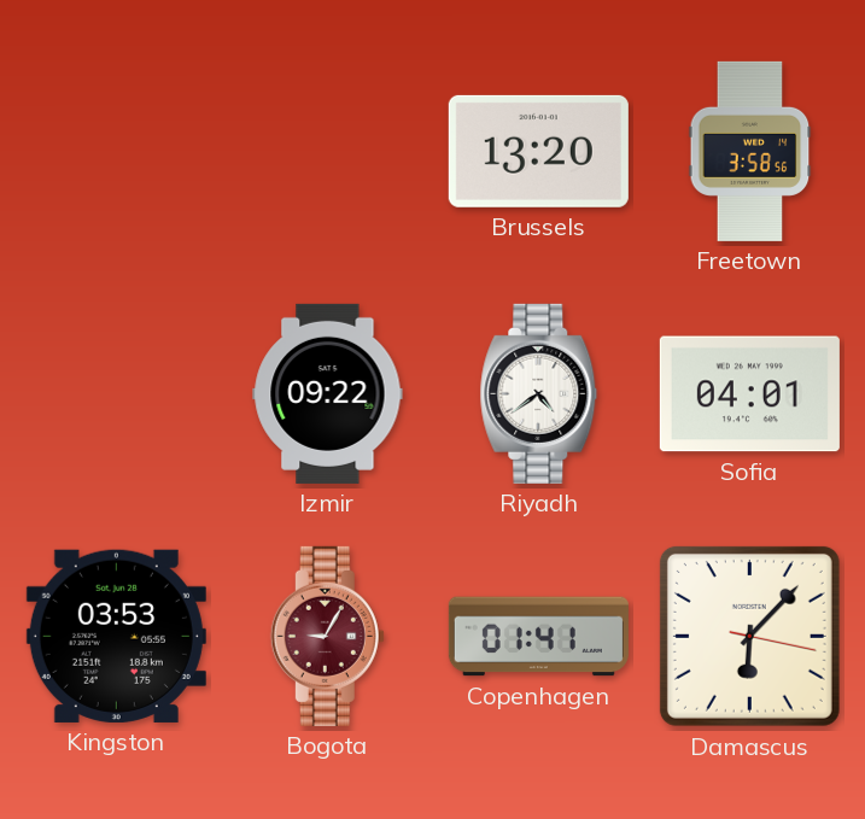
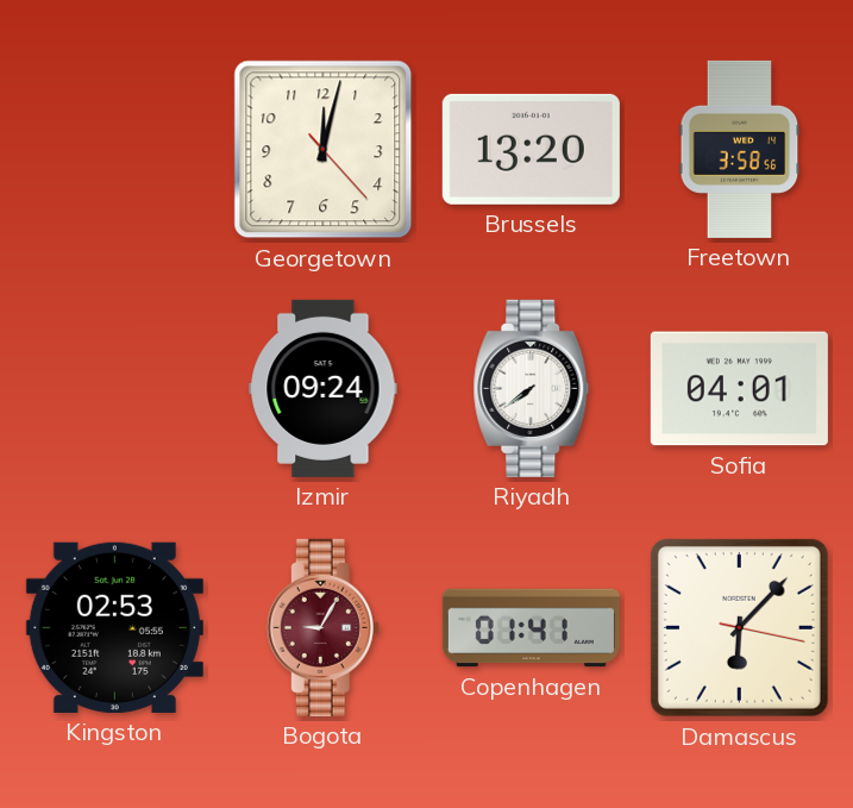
Georgetown: none -> 12:02
Izmir: 09:22 -> 09:24
Riyadh: 4:39 -> 7:39
Kingston: 03:53 -> 02:53
